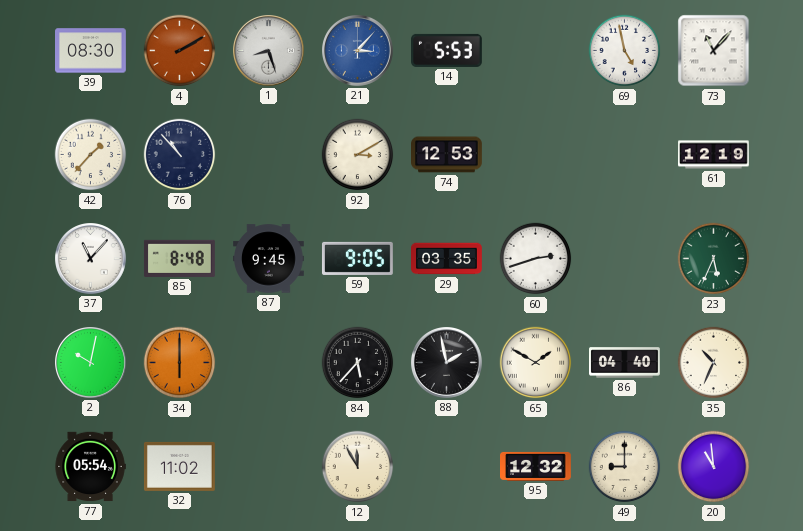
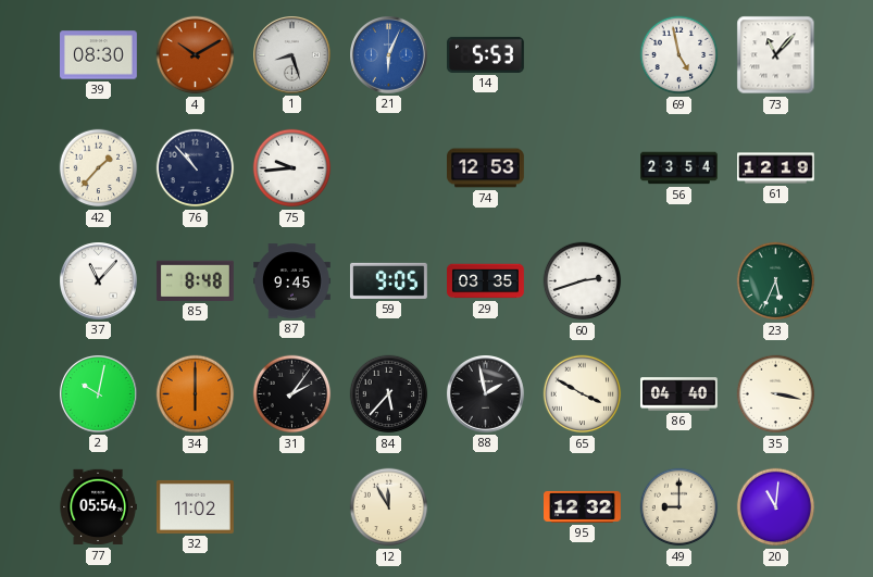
4: 2:10 -> 10:10
21: 3:07 -> 6:04
75: none -> 9:44
92: 3:10 -> none
56: none -> 23:54
31: none -> 2:06
65: 1:50 -> 3:50
35: 10:34 -> 3:17
20: 10:59 -> 11:01
